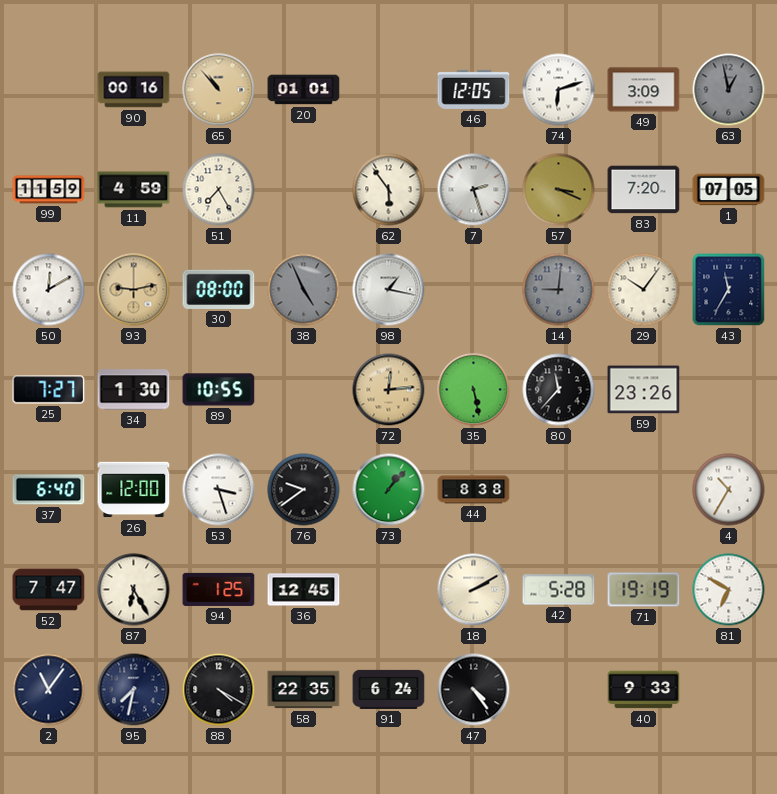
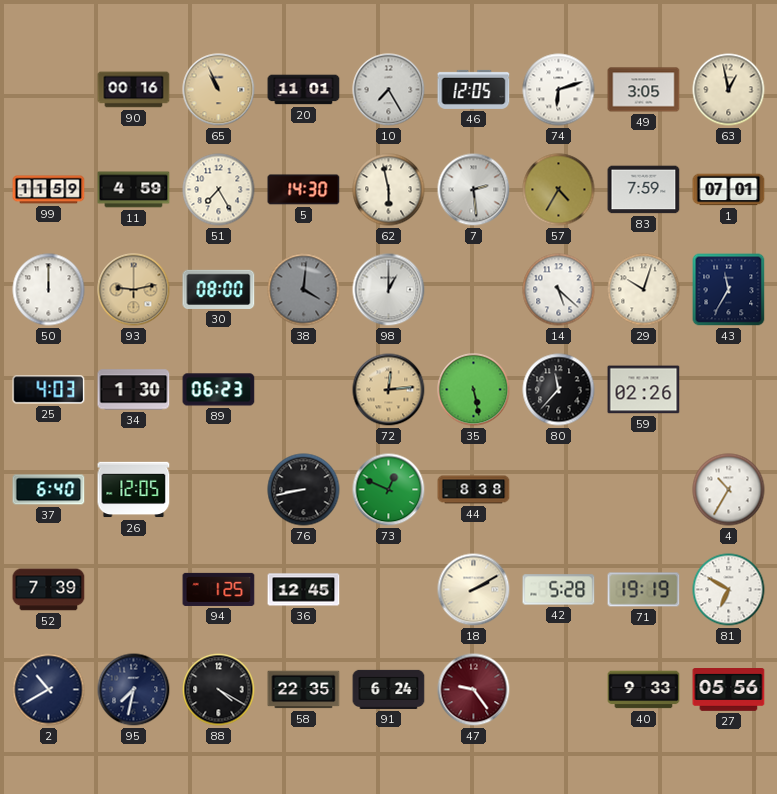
65: 10:53 -> 10:56
20: 01:01 -> 11:01
10: none -> 7:25
49: 3:09 -> 3:05
63 dial: grey -> cream
5: none -> 14:30
62: 5:54 -> 5:58
7: 2:27 -> 2:29
57: 3:19 -> 4:35
83: 7:20 -> 7:59
1: 07:05 -> 07:01
50: 12:10 -> 12:00
38: 4:56 -> 4:01
98: 1:17 -> 1:00
14: 9:01 -> 5:22
14 dial: grey -> white
29: 10:06 -> 10:03
25: 7:27 -> 4:03
89: 10:55 -> 06:23
59: 23:26 -> 02:26
26: 12:00 -> 12:05
53: 3:27 -> none
76: 9:39 -> 8:43
73: 1:07 -> 12:49
52: 7:47 -> 7:39
87: 6:25 -> none
2: 11:06 -> 10:40
47: 4:24 -> 9:24
47 dial: black -> burgundy
27: none -> 05:56
